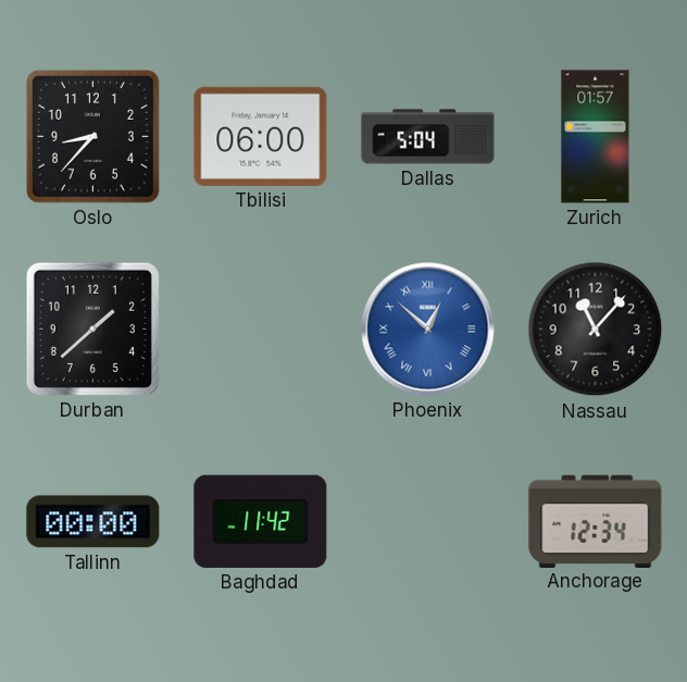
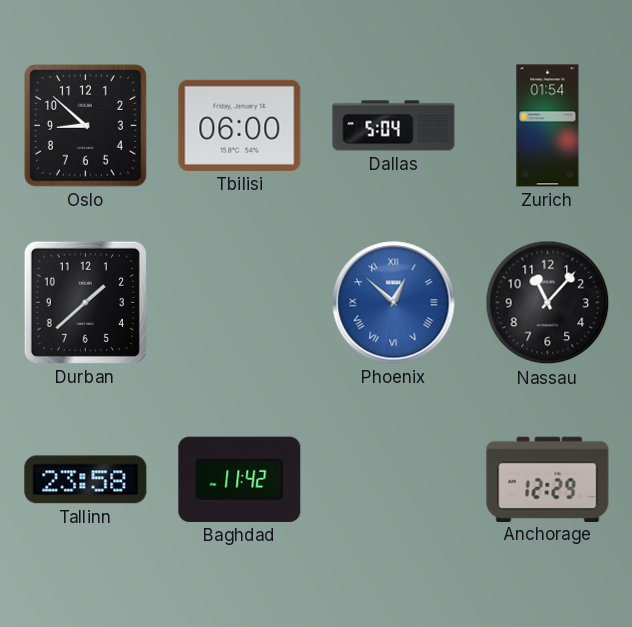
Oslo: 8:37 -> 8:52
Zurich: 01:57 -> 01:54
Tallinn: 00:00 -> 23:58
Anchorage: 12:34 -> 12:29
